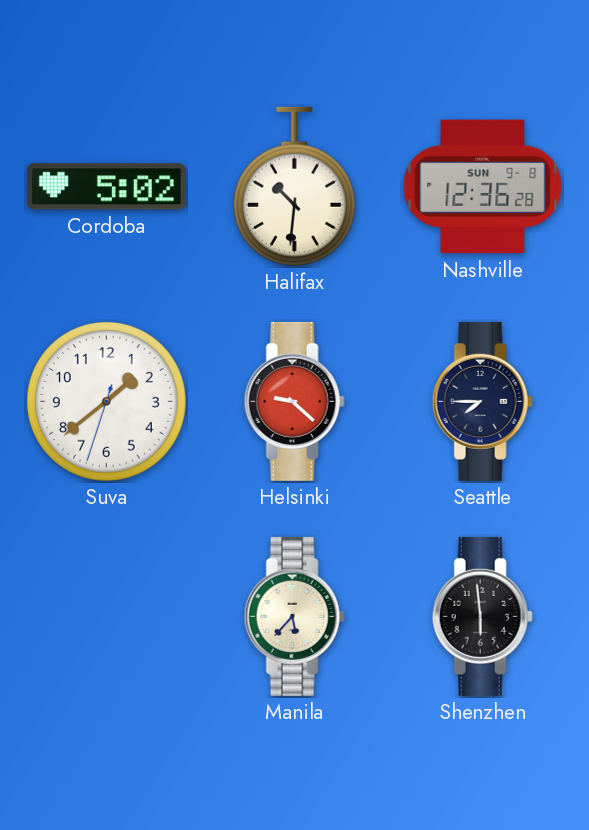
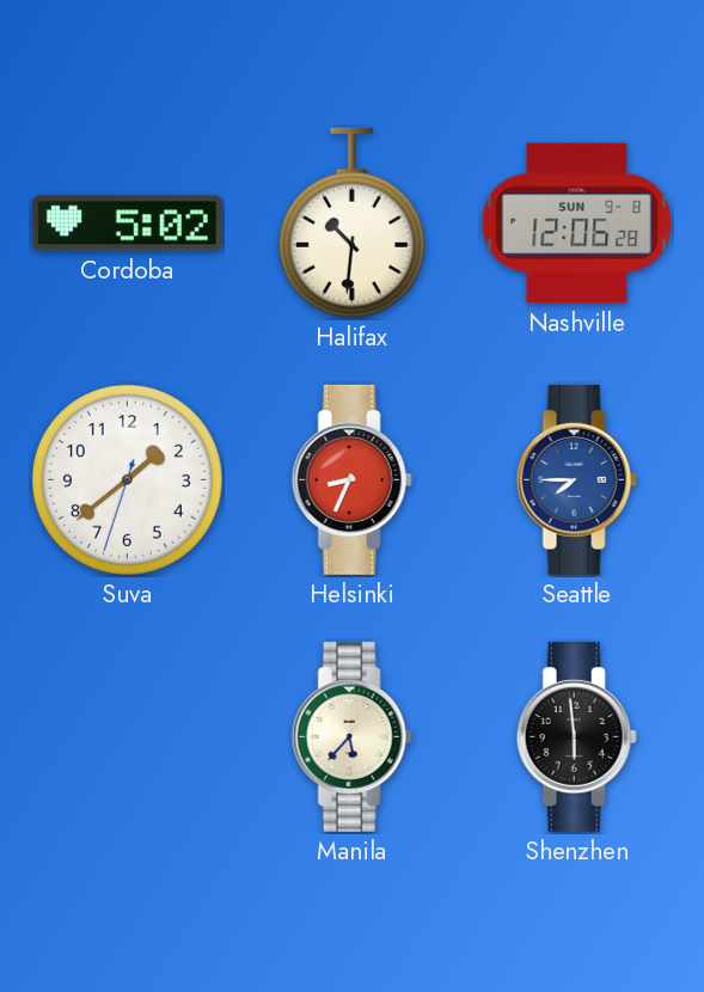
Nashville: 12:36 -> 12:06
Helsinki: 9:22 -> 8:34
Seattle dial: navy -> blue
